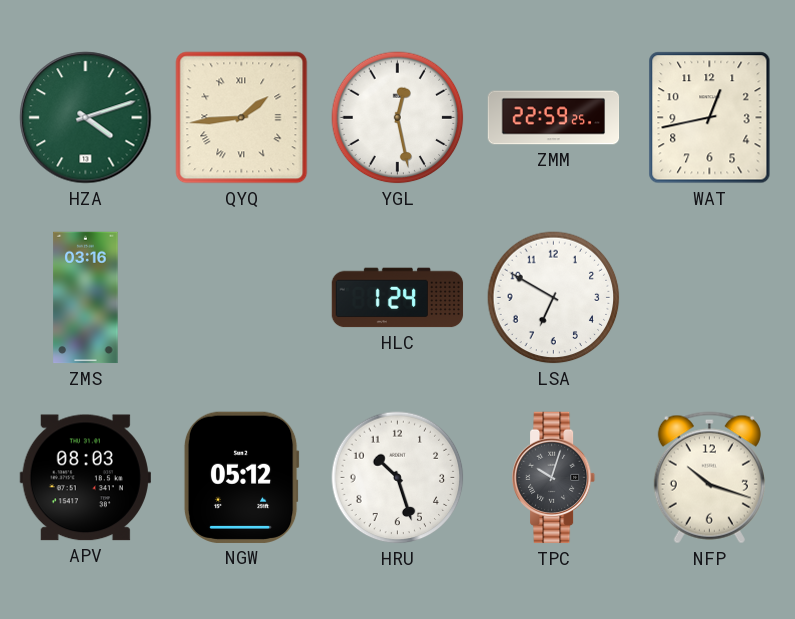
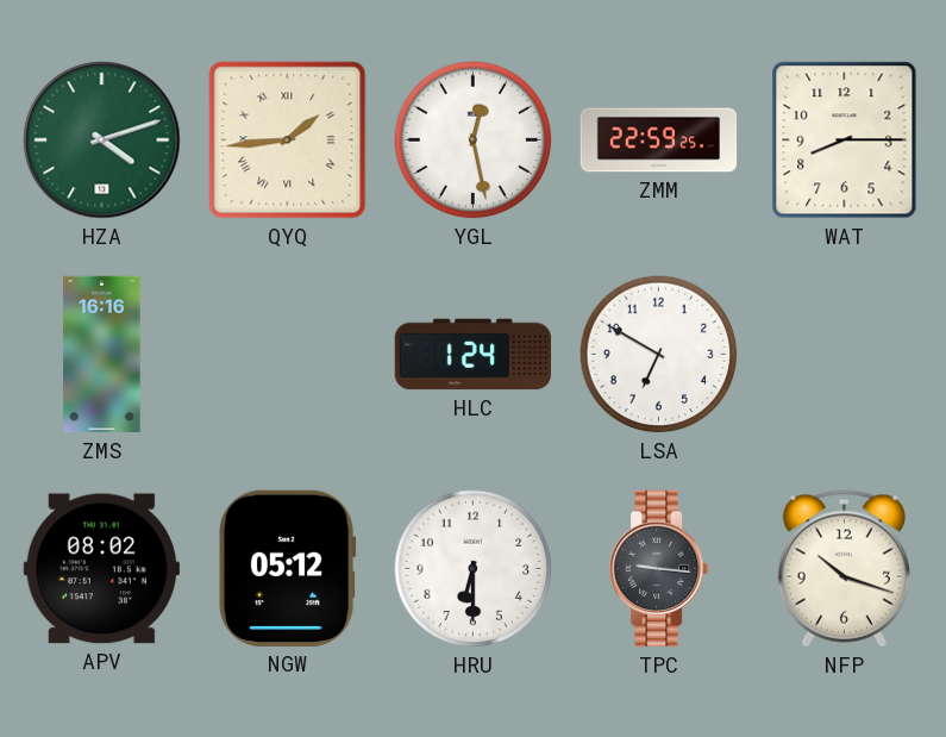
WAT: 12:43 -> 8:15
ZMS: 03:16 -> 16:16
APV: 08:03 -> 08:02
HRU: 10:27 -> 6:30
TPC: 10:03 -> 9:16
